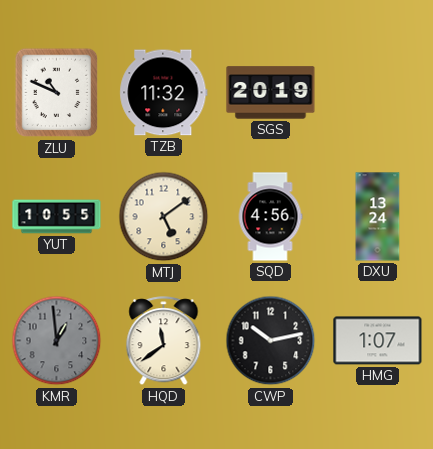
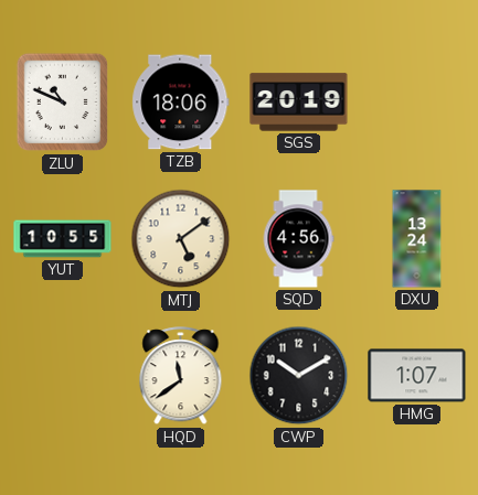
TZB: 11:32 -> 18:06
KMR: 12:59 -> none
CWP: 10:13 -> 10:10
